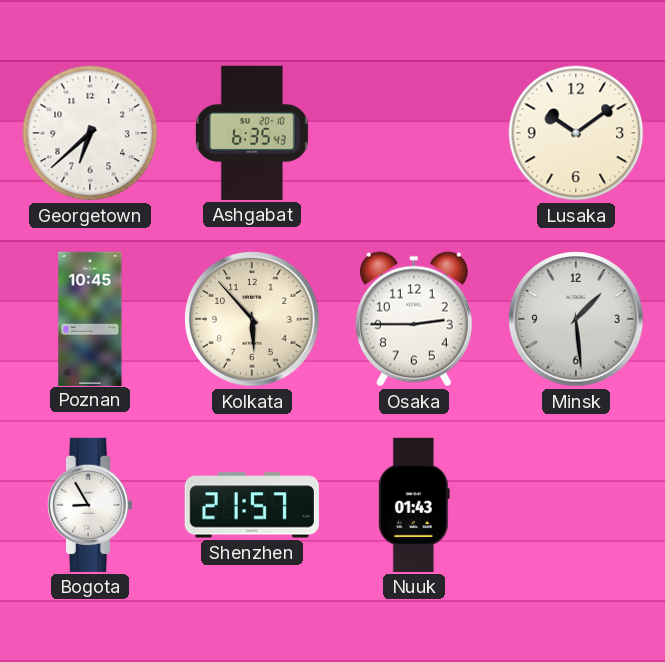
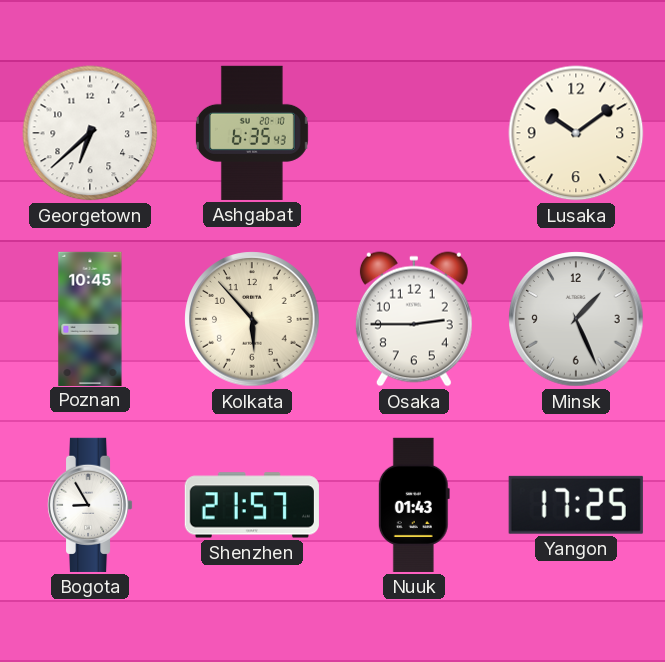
Minsk: 1:29 -> 1:26
Yangon: none -> 17:25
